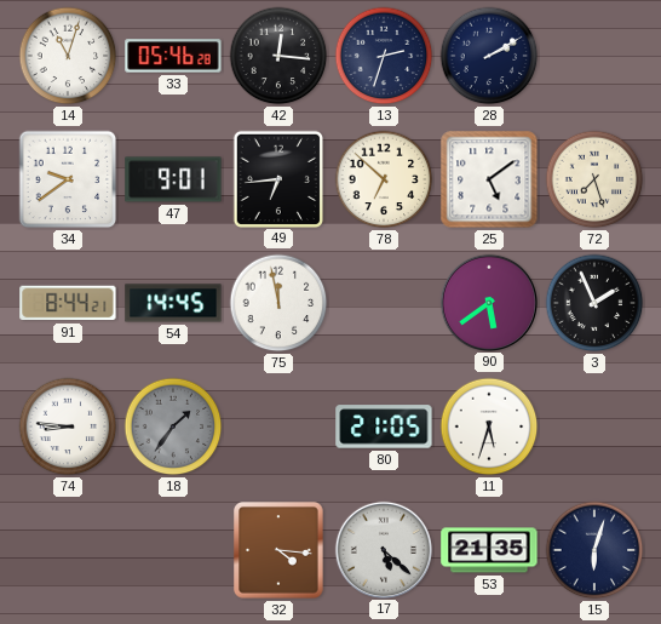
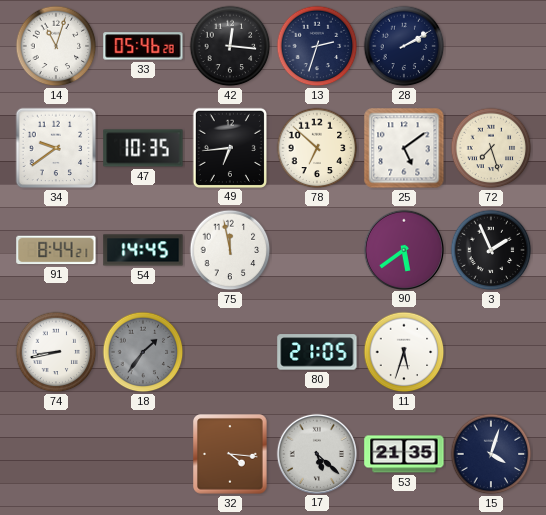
47: 9:01 -> 10:35
74: 8:46 -> 8:43
15: 6:03 -> 4:03
